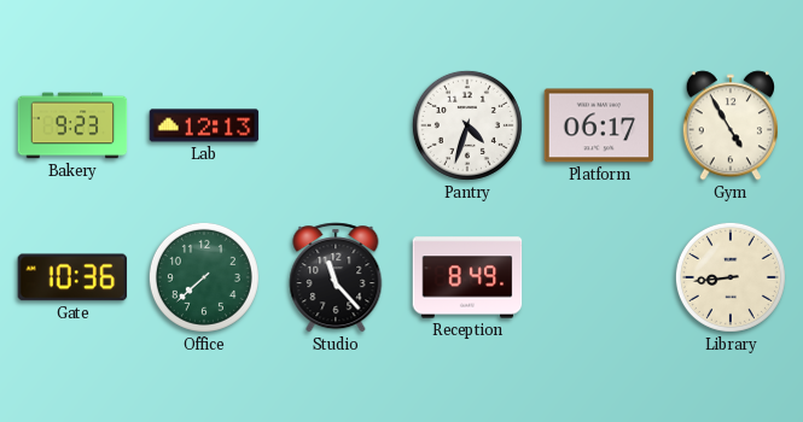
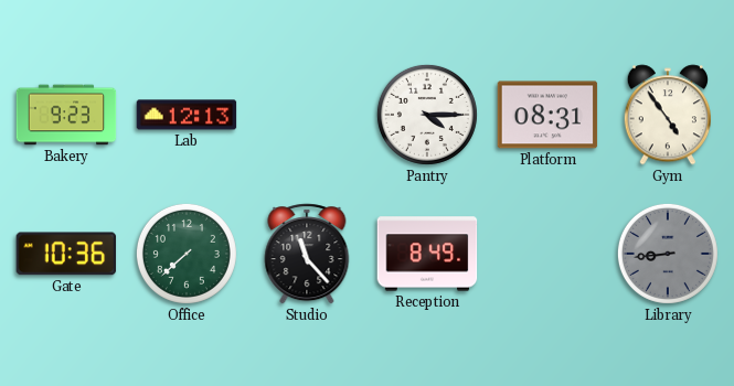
Pantry: 4:33 -> 4:15
Platform: 06:17 -> 08:31
Gym: 4:55 -> 4:54
Library dial: cream -> grey
